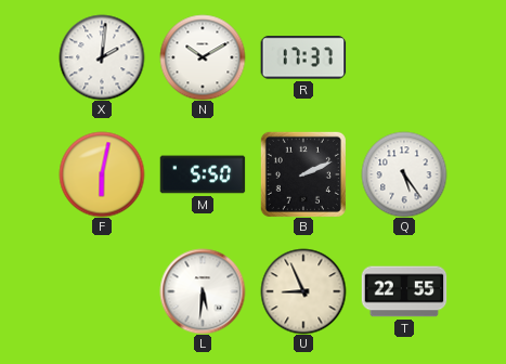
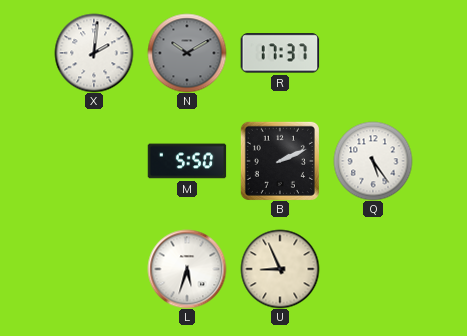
N dial: white -> grey
F: 6:02 -> none
L: 5:31 -> 5:33
T: 22:55 -> none
